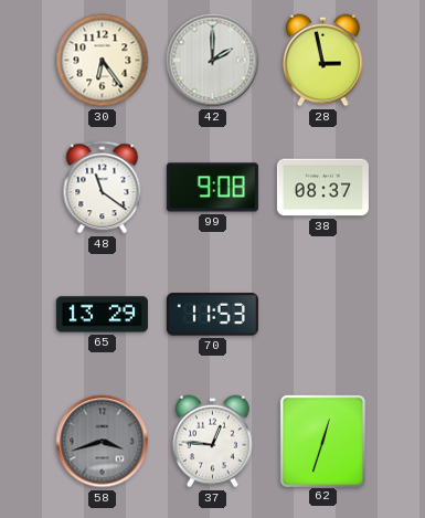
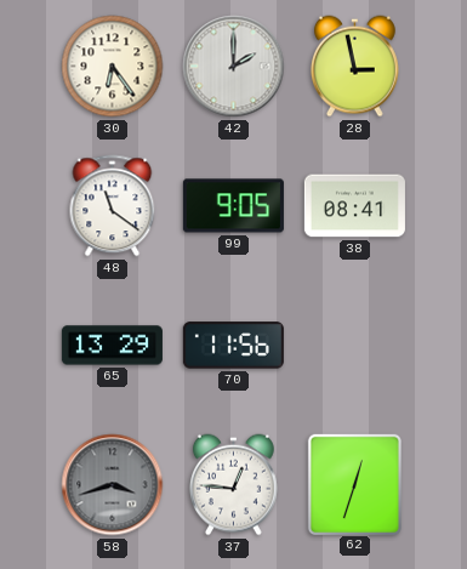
99: 9:08 -> 9:05
38: 08:37 -> 08:41
70: 11:53 -> 11:56
